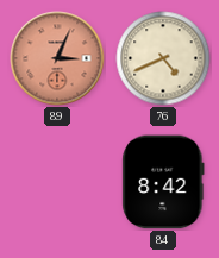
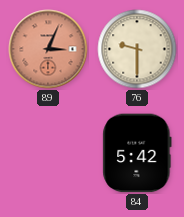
76: 4:41 -> 9:30
84: 8:42 -> 5:42
